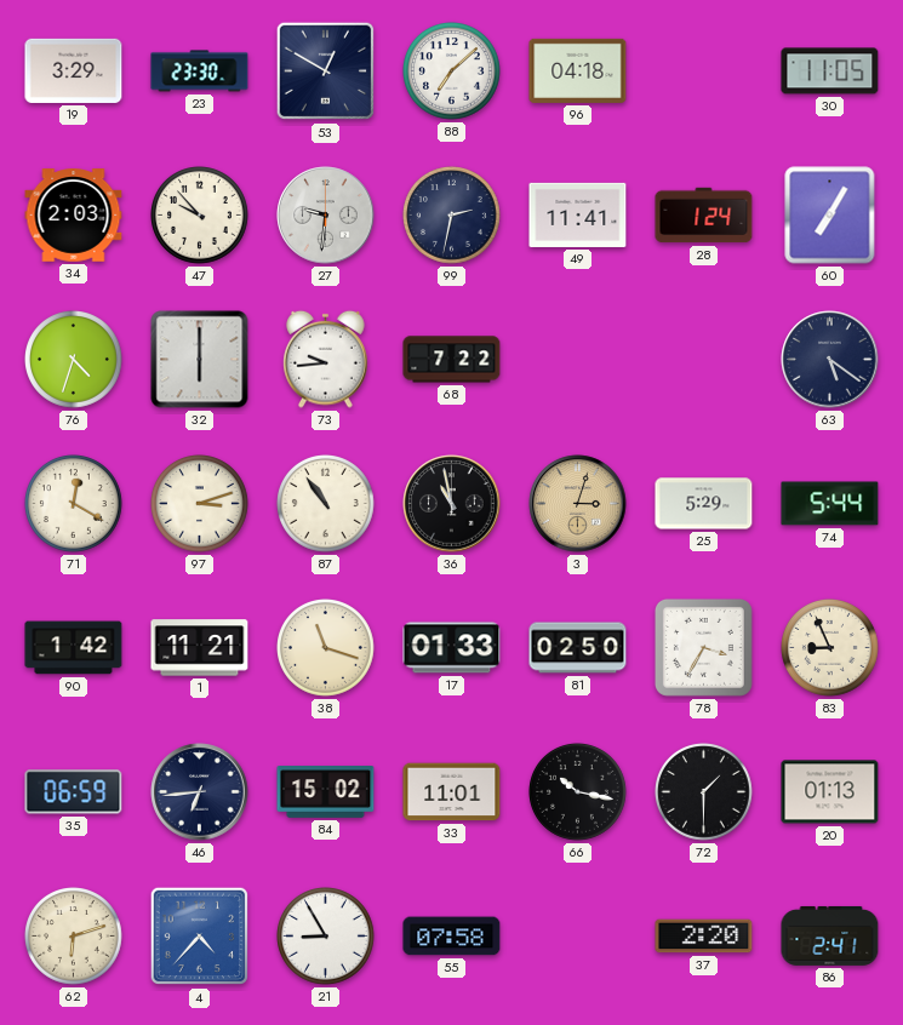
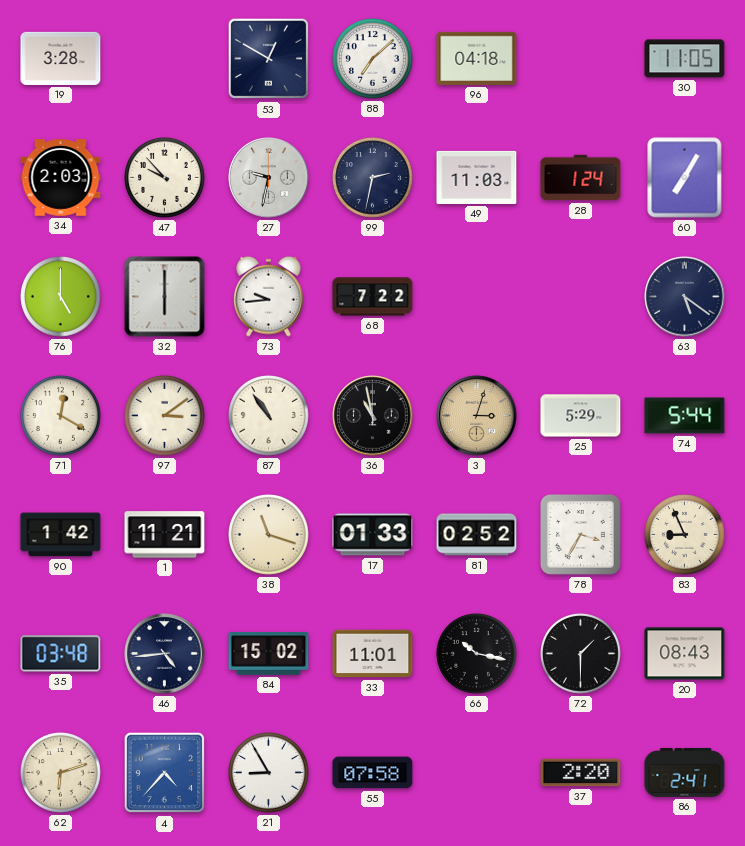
19: 3:29 -> 3:28
23: 23:30 -> none
27: 9:31 -> 9:32
49: 11:41 -> 11:03
76: 4:33 -> 5:00
97: 3:12 -> 3:09
81: 02:50 -> 02:52
35: 06:59 -> 03:48
46: 6:44 -> 4:44
20: 01:13 -> 08:43
